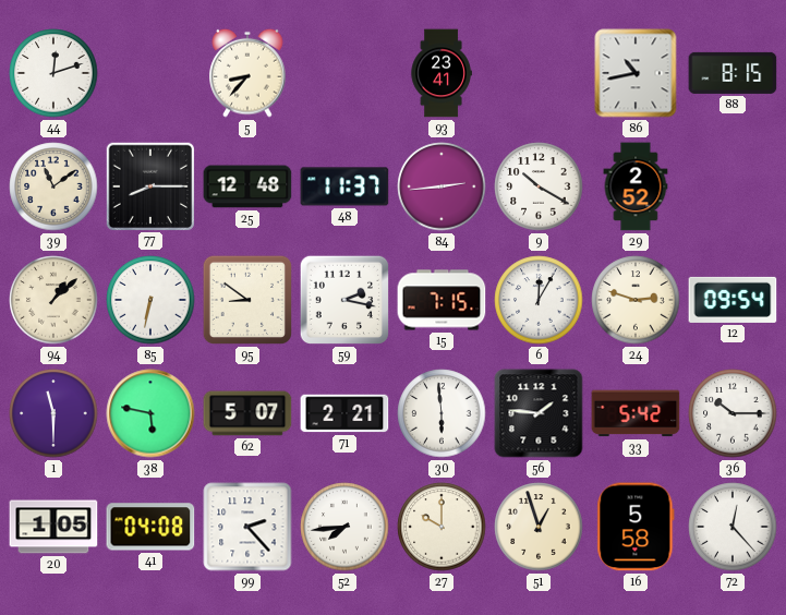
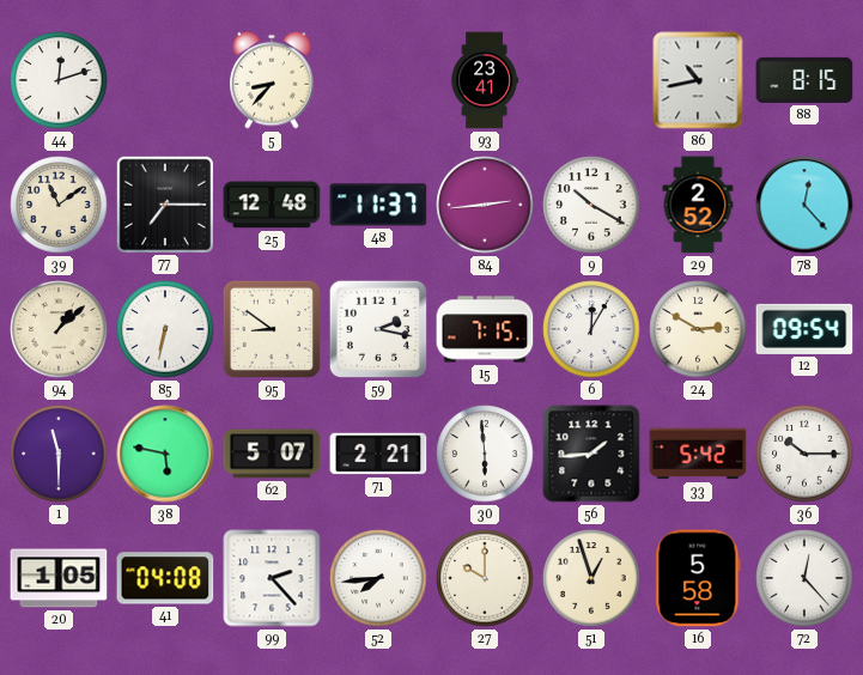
77: 8:15 -> 7:15
78: none -> 12:23
24: 2:48 -> 2:50
56: 1:46 -> 1:44
